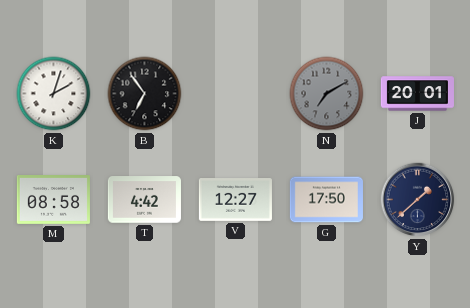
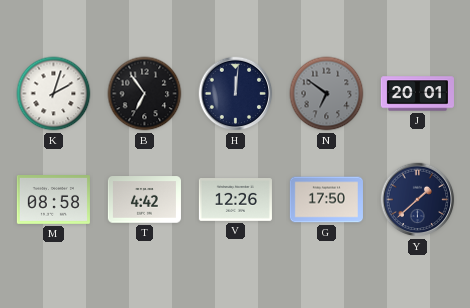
H: none -> 12:01
N: 7:10 -> 6:51
V: 12:27 -> 12:26
